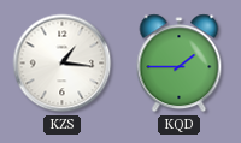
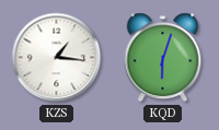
KQD: 1:45 -> 6:03
